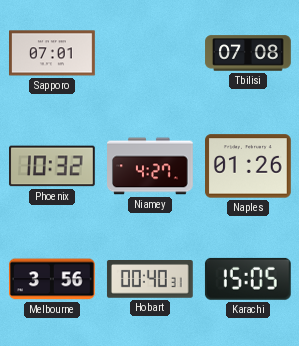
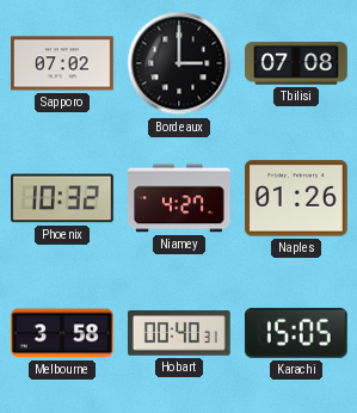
Sapporo: 07:01 -> 07:02
Bordeaux: none -> 3:00
Melbourne: 3:56 -> 3:58
